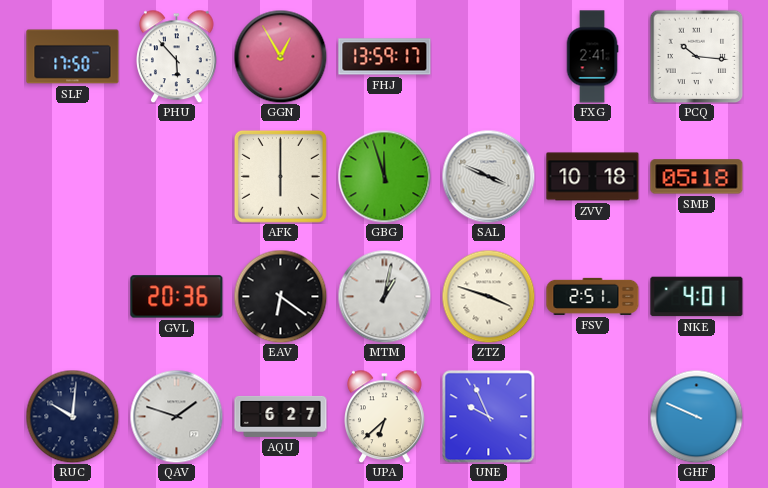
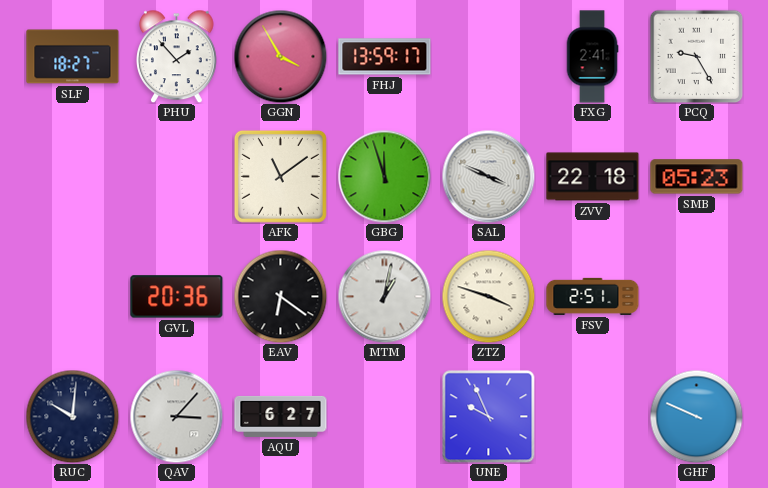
SLF: 17:50 -> 18:27
PHU: 5:53 -> 1:53
GGN: 12:55 -> 3:55
PCQ: 10:16 -> 9:25
AFK: 6:00 -> 11:09
ZVV: 10:18 -> 22:18
SMB: 05:18 -> 05:23
NKE: 4:01 -> none
QAV: 1:48 -> 3:07
UPA: 6:38 -> none
